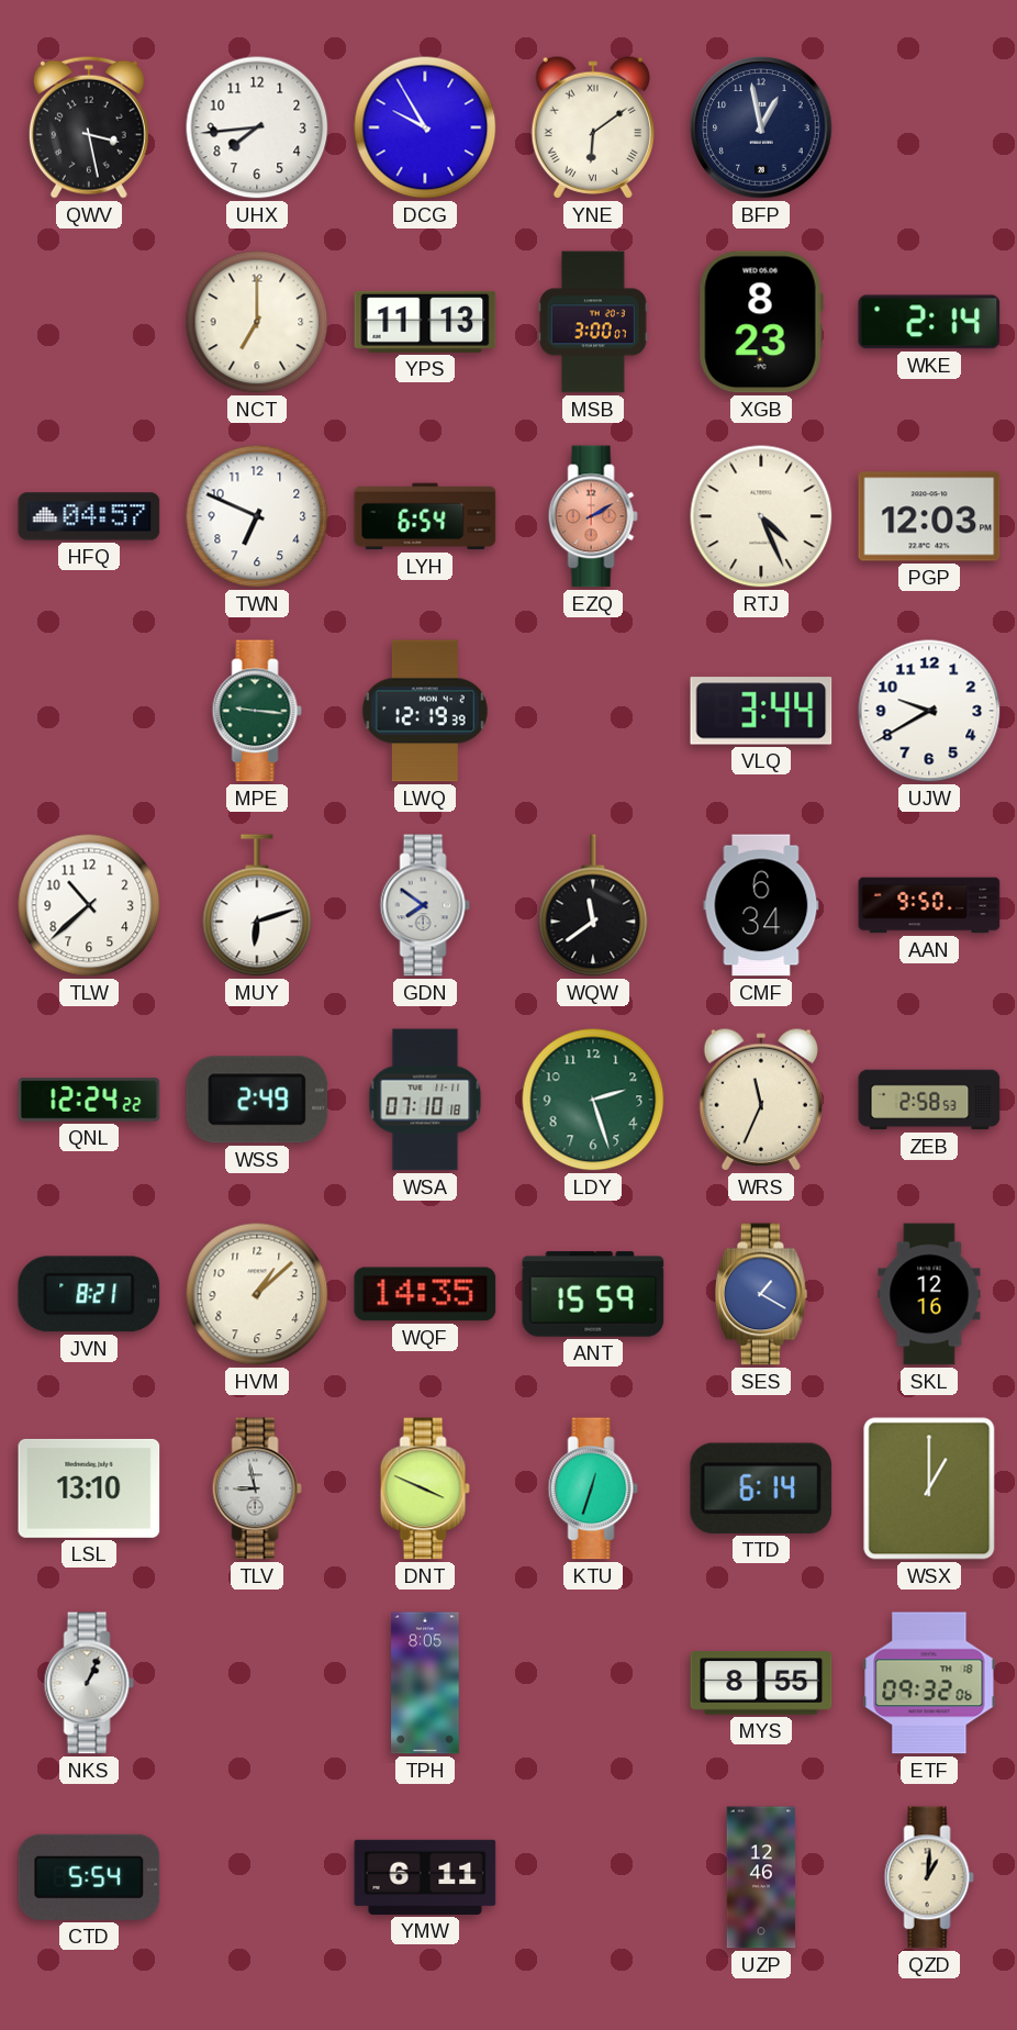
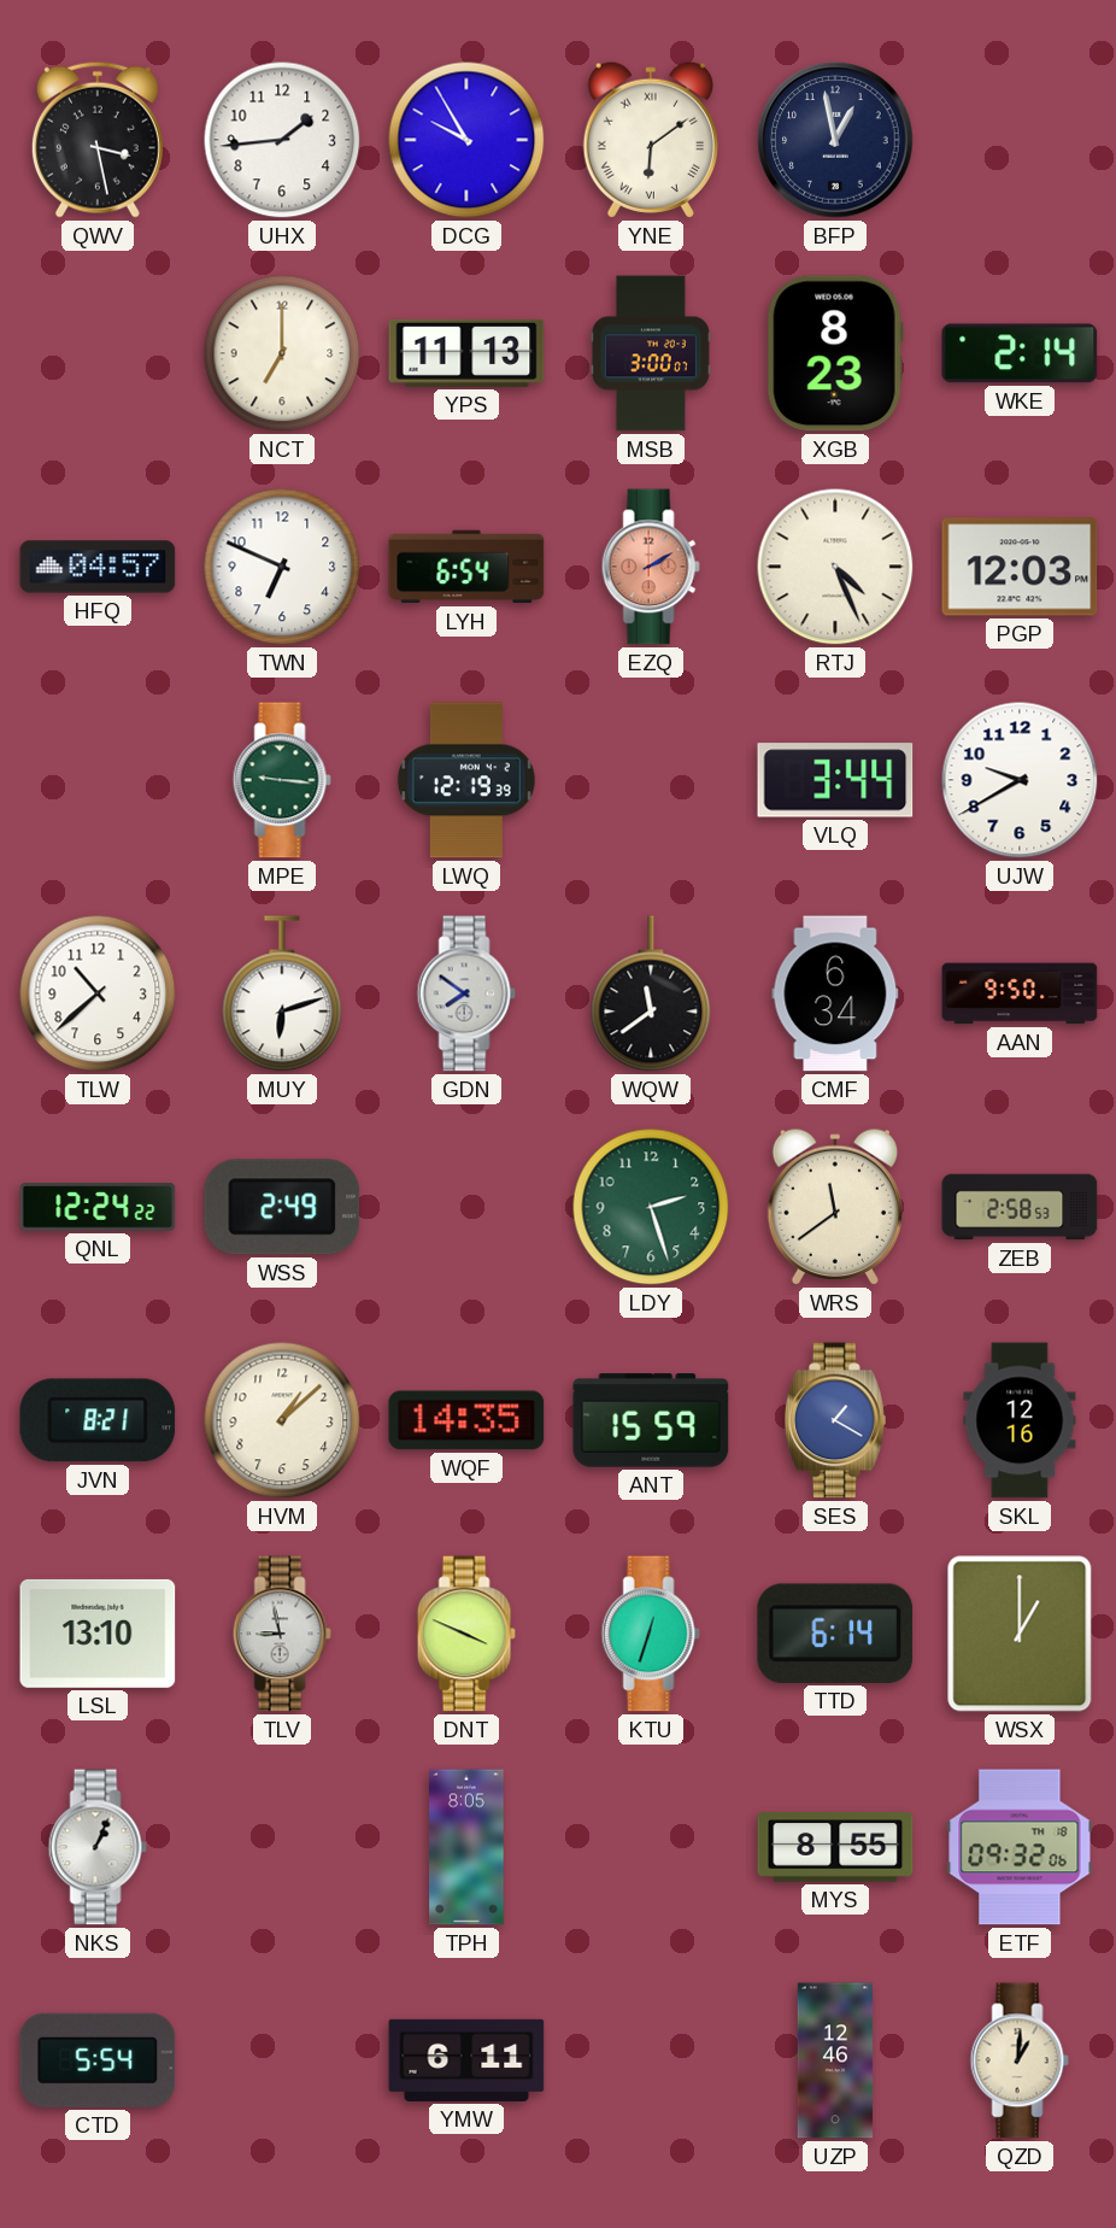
UHX: 7:44 -> 1:44
WSA: 07:10 -> none
WRS: 11:34 -> 11:39
